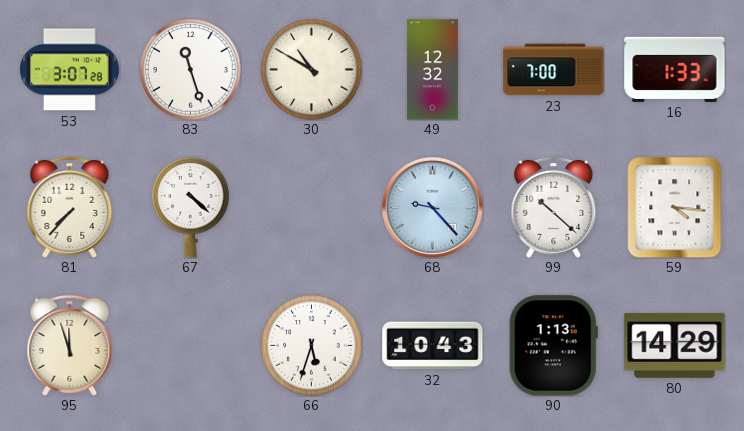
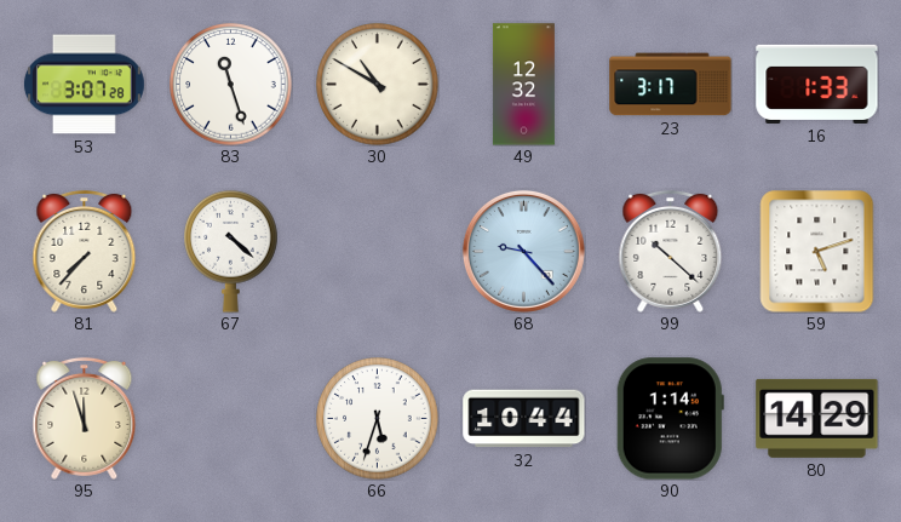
23: 7:00 -> 3:17
59: 4:16 -> 5:12
32: 10:43 -> 10:44
90: 1:13 -> 1:14
